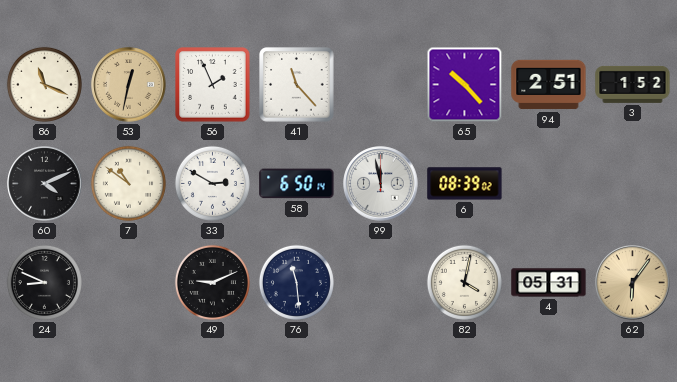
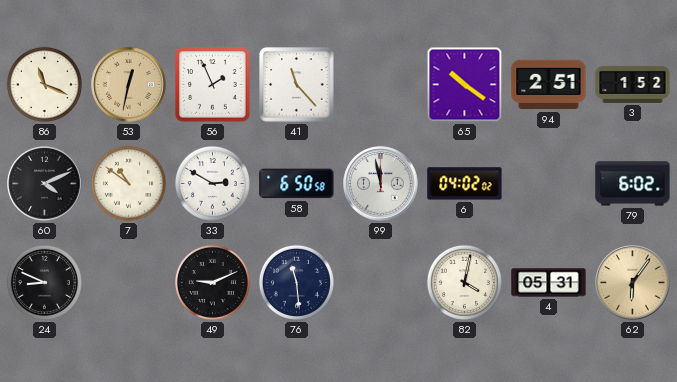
65: 10:23 -> 10:21
58: 6:50:14 -> 6:50:58
6: 08:39 -> 04:02
79: none -> 6:02
